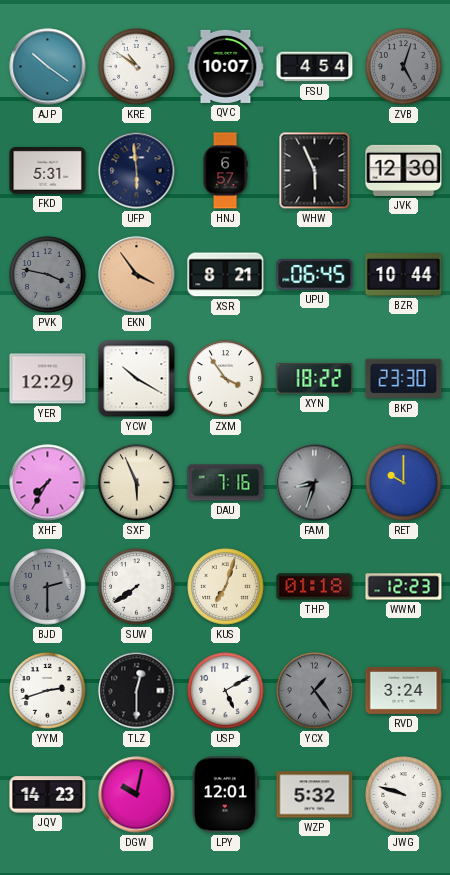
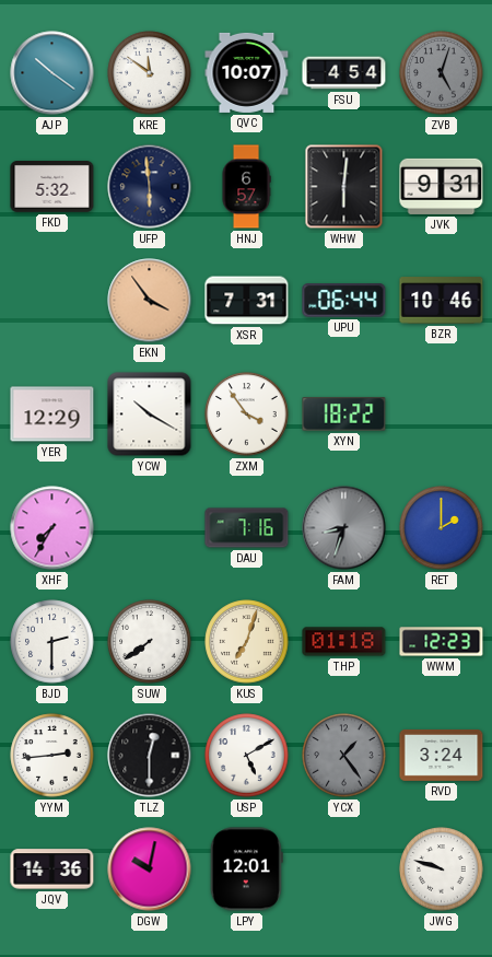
KRE: 10:51 -> 11:51
FKD: 5:31 -> 5:32
WHW: 5:56 -> 6:01
JVK: 12:30 -> 9:31
PVK: 3:47 -> none
XSR: 8:21 -> 7:31
UPU: 06:45 -> 06:44
BZR: 10:44 -> 10:46
BKP: 23:30 -> none
SXF: 5:56 -> none
RET: 10:00 -> 2:00
BJD dial: grey -> white
YYM: 2:42 -> 2:44
JQV: 14:23 -> 14:36
WZP: 5:32 -> none
